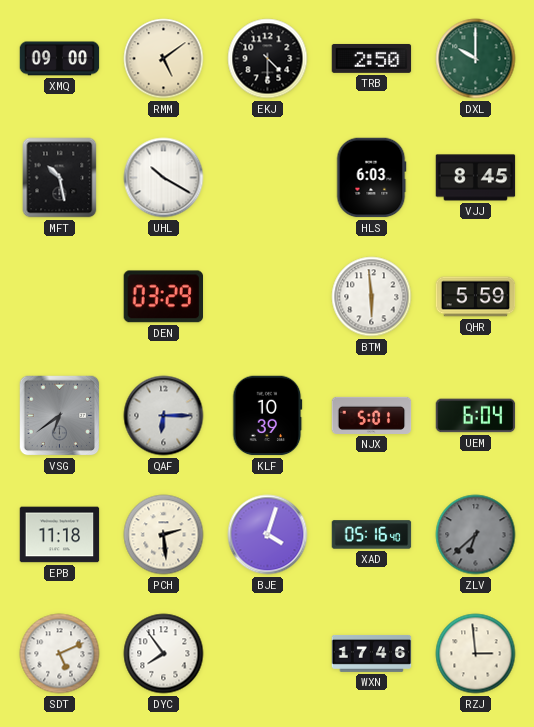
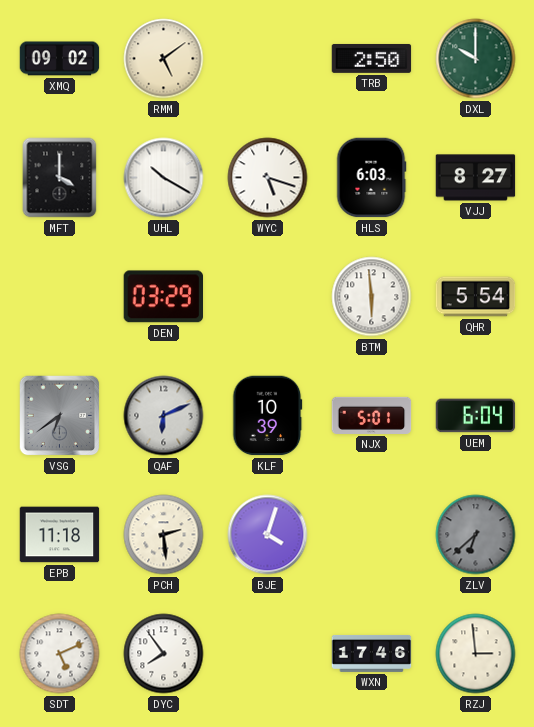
XMQ: 09:00 -> 09:02
EKJ: 4:30 -> none
MFT: 10:28 -> 4:00
WYC: none -> 5:18
VJJ: 8:45 -> 8:27
QHR: 5:59 -> 5:54
QAF: 6:15 -> 6:11
XAD: 05:16 -> none
